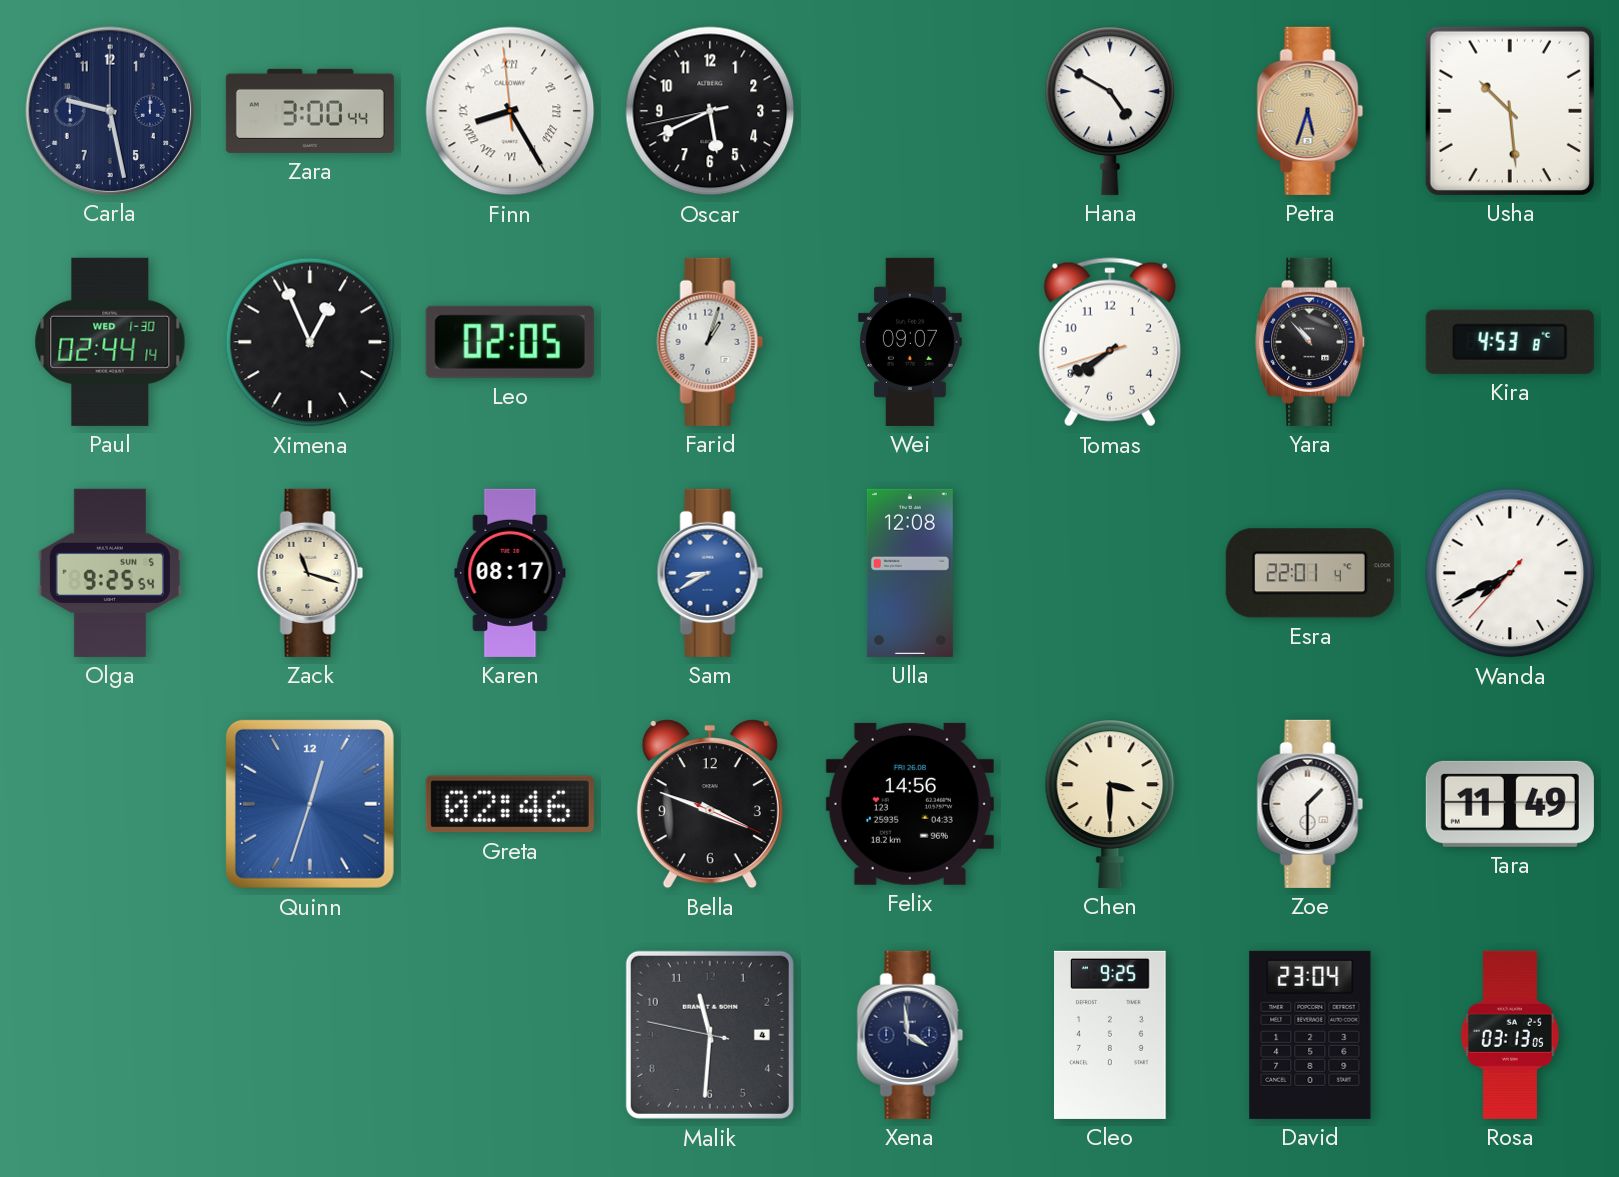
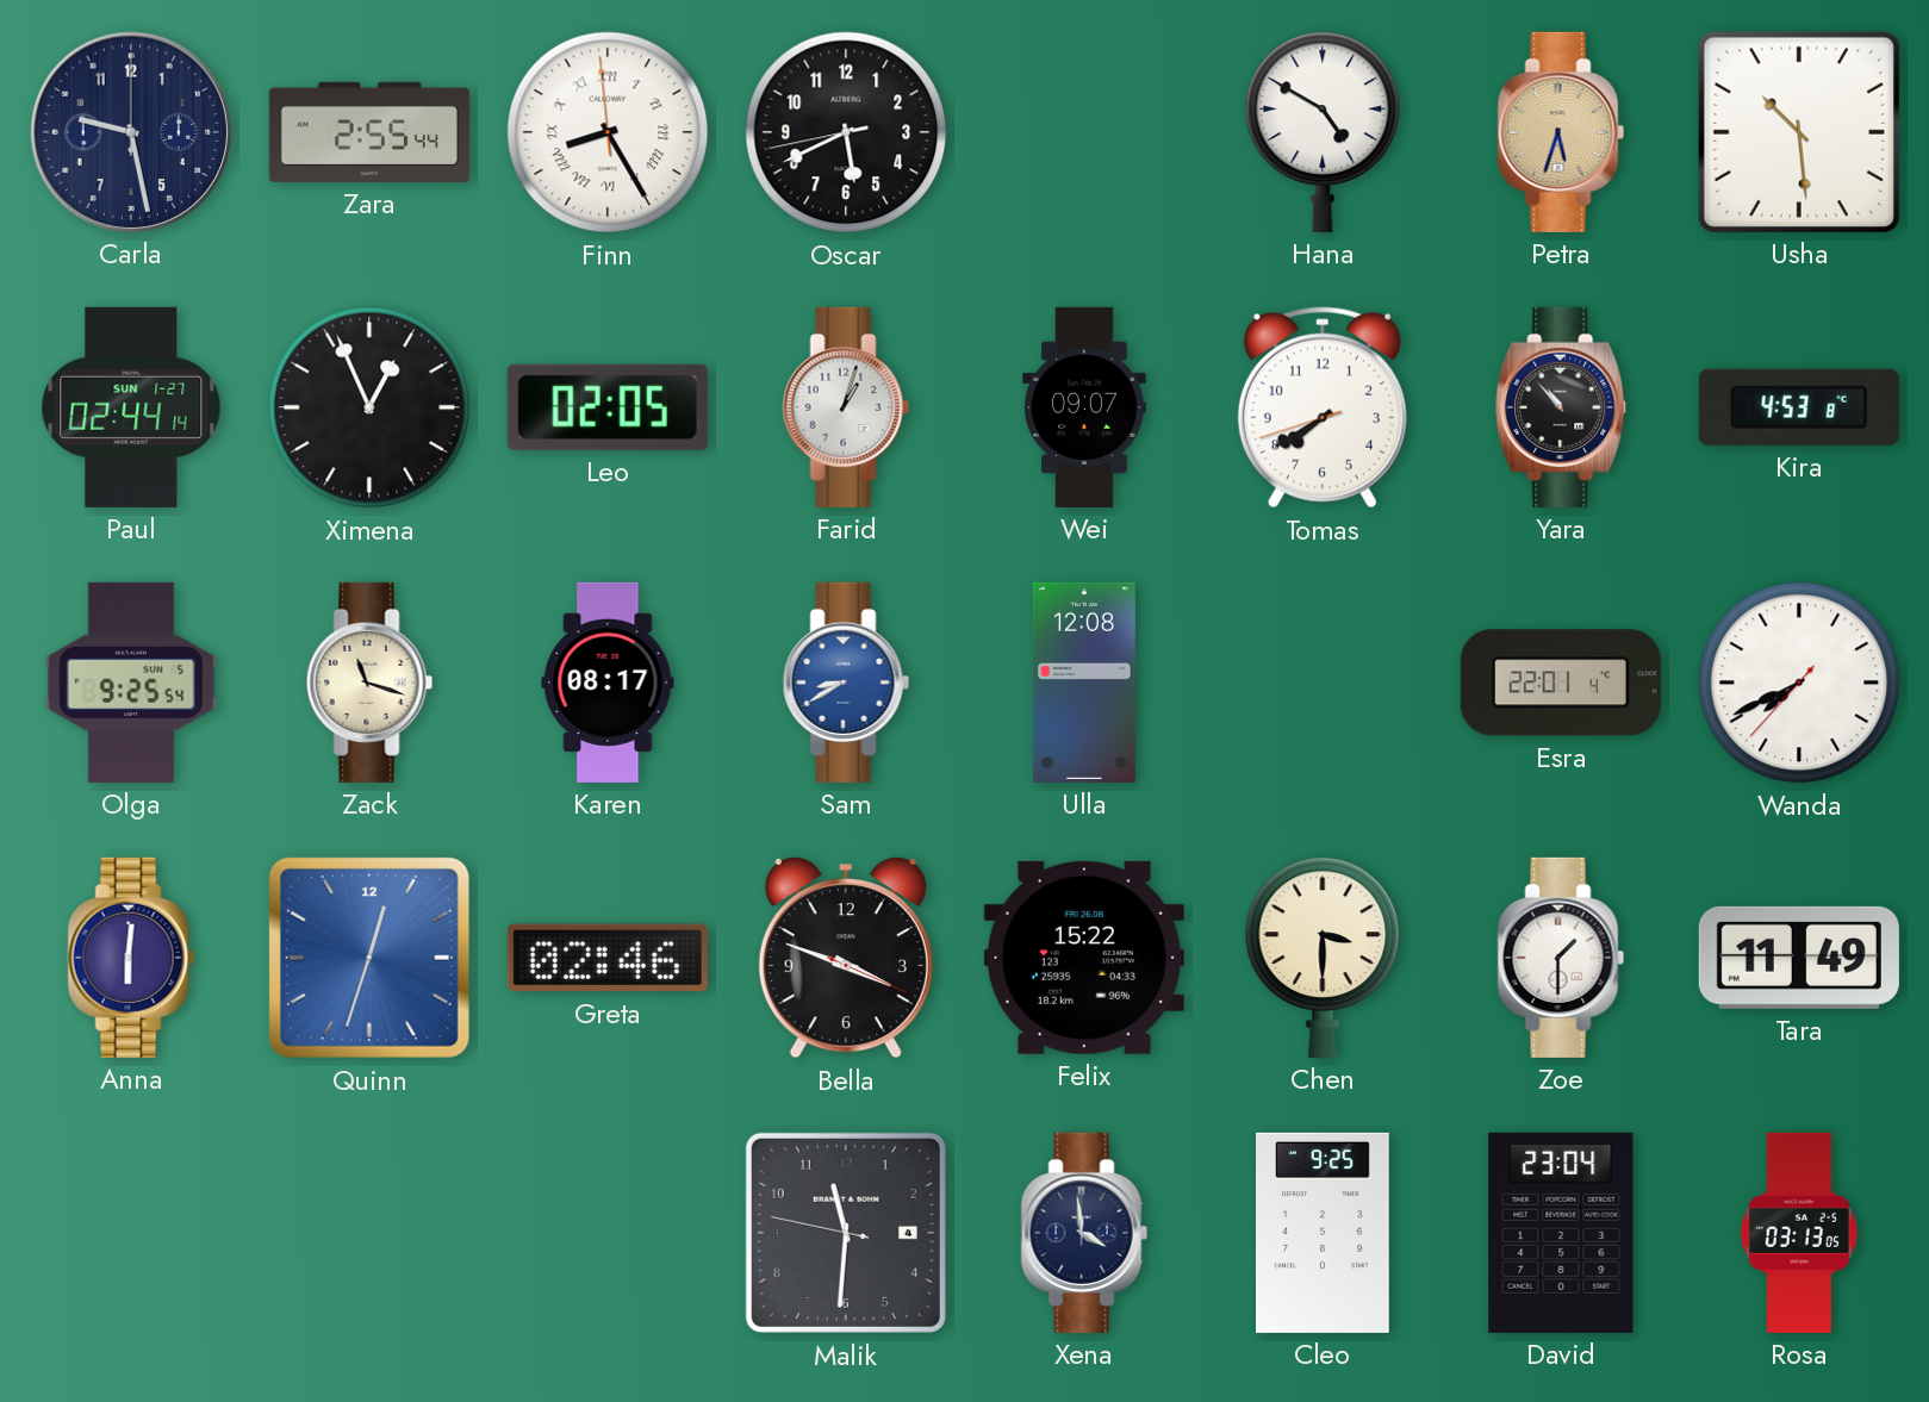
Zara: 3:00 -> 2:55
Paul date: WED 1-30 -> SUN 1-27
Anna: none -> 6:01
Felix: 14:56 -> 15:22
